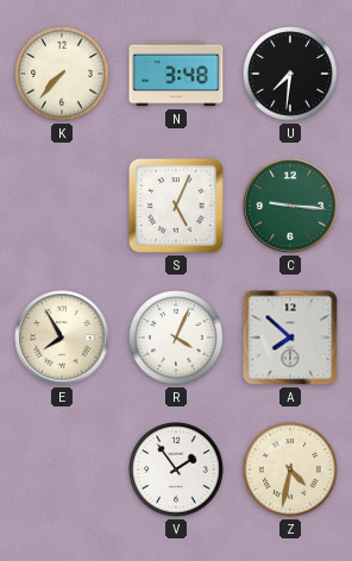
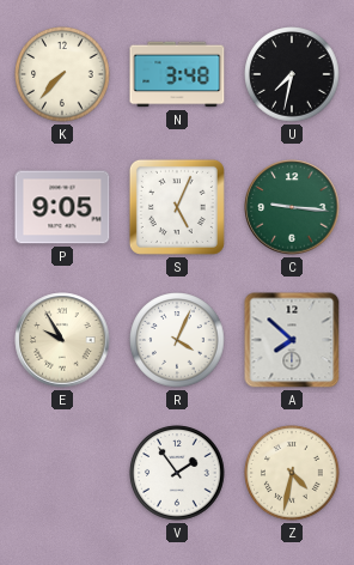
U: 7:31 -> 7:32
P: none -> 9:05
E: 7:55 -> 9:55
